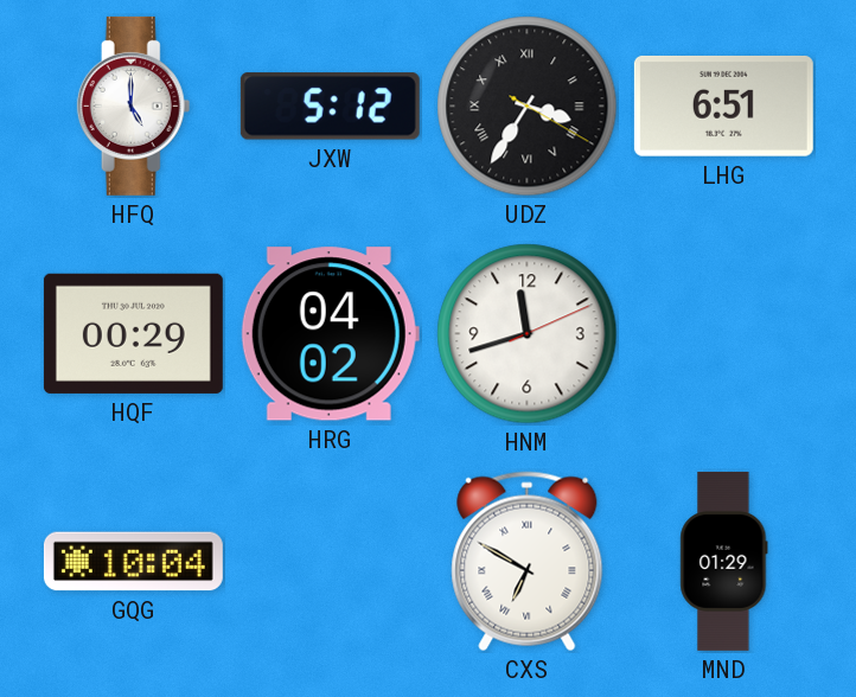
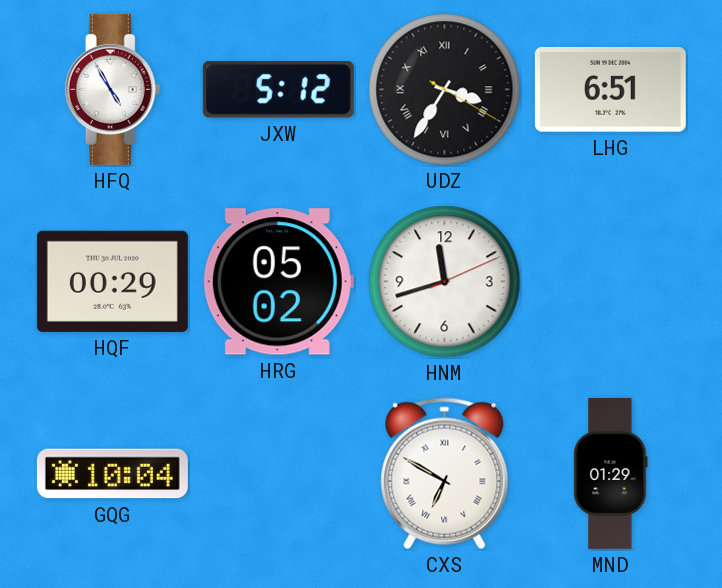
HFQ: 5:00 -> 4:55
HRG: 04:02 -> 05:02
